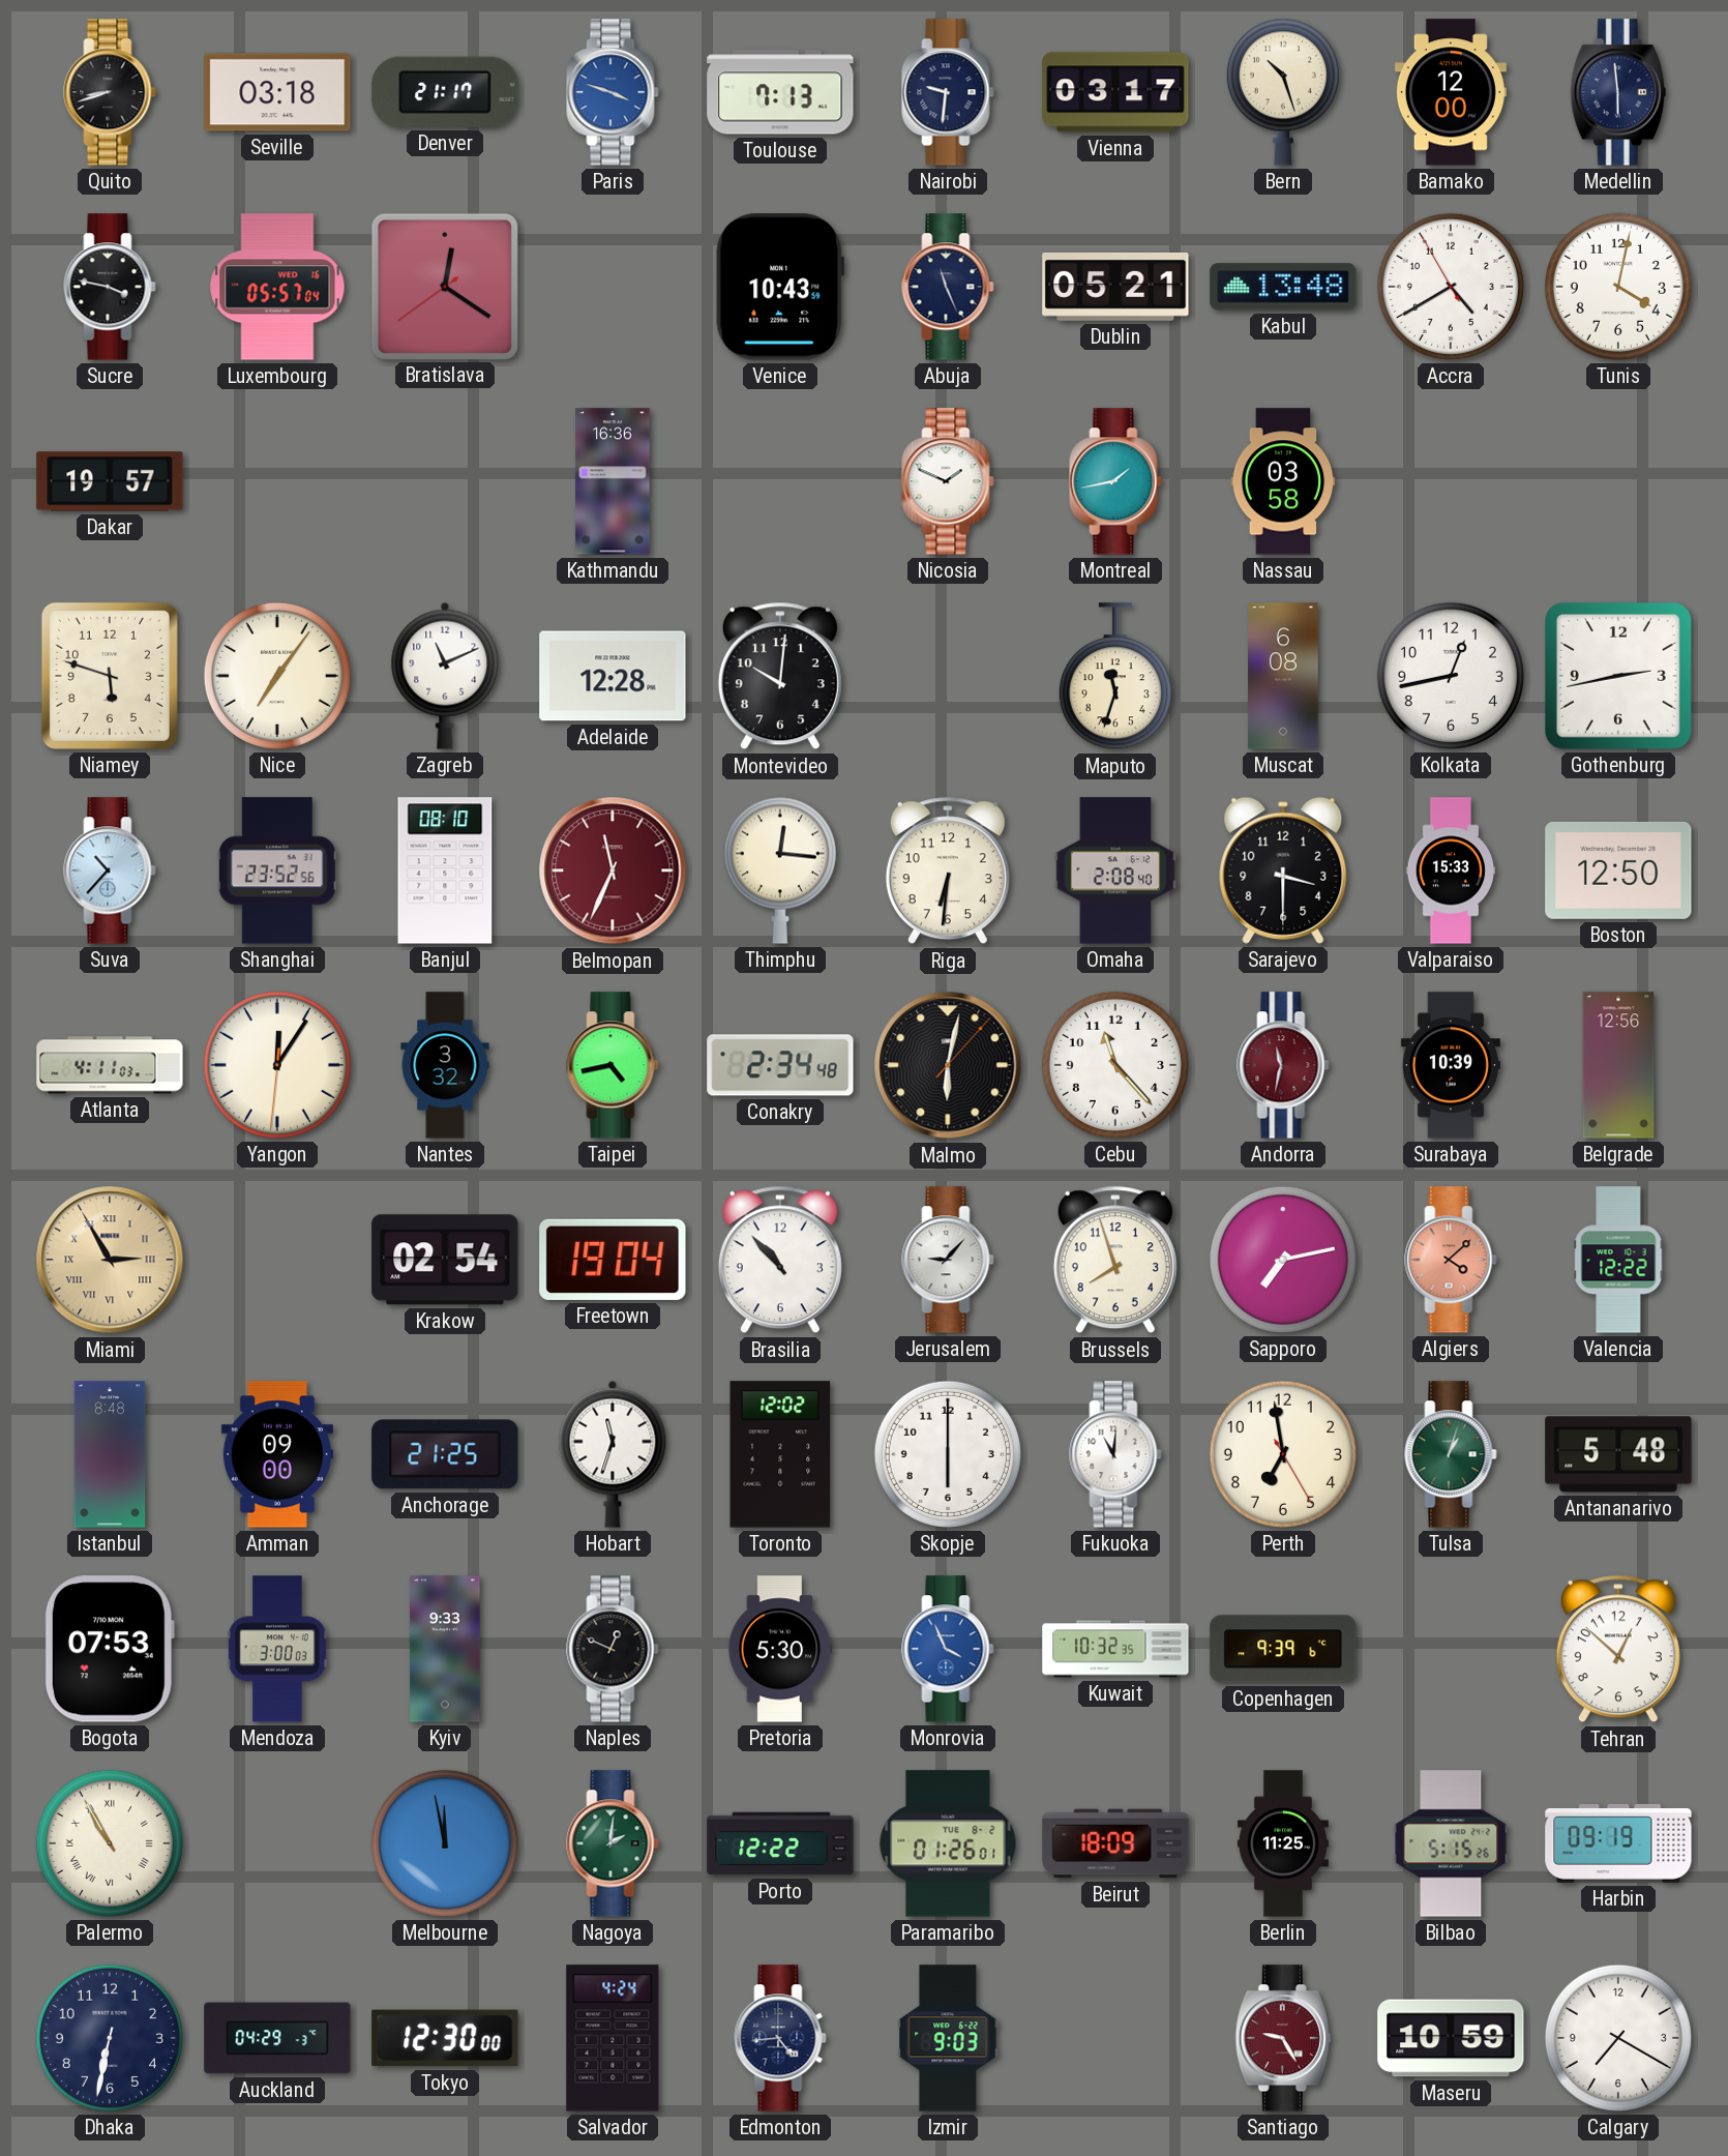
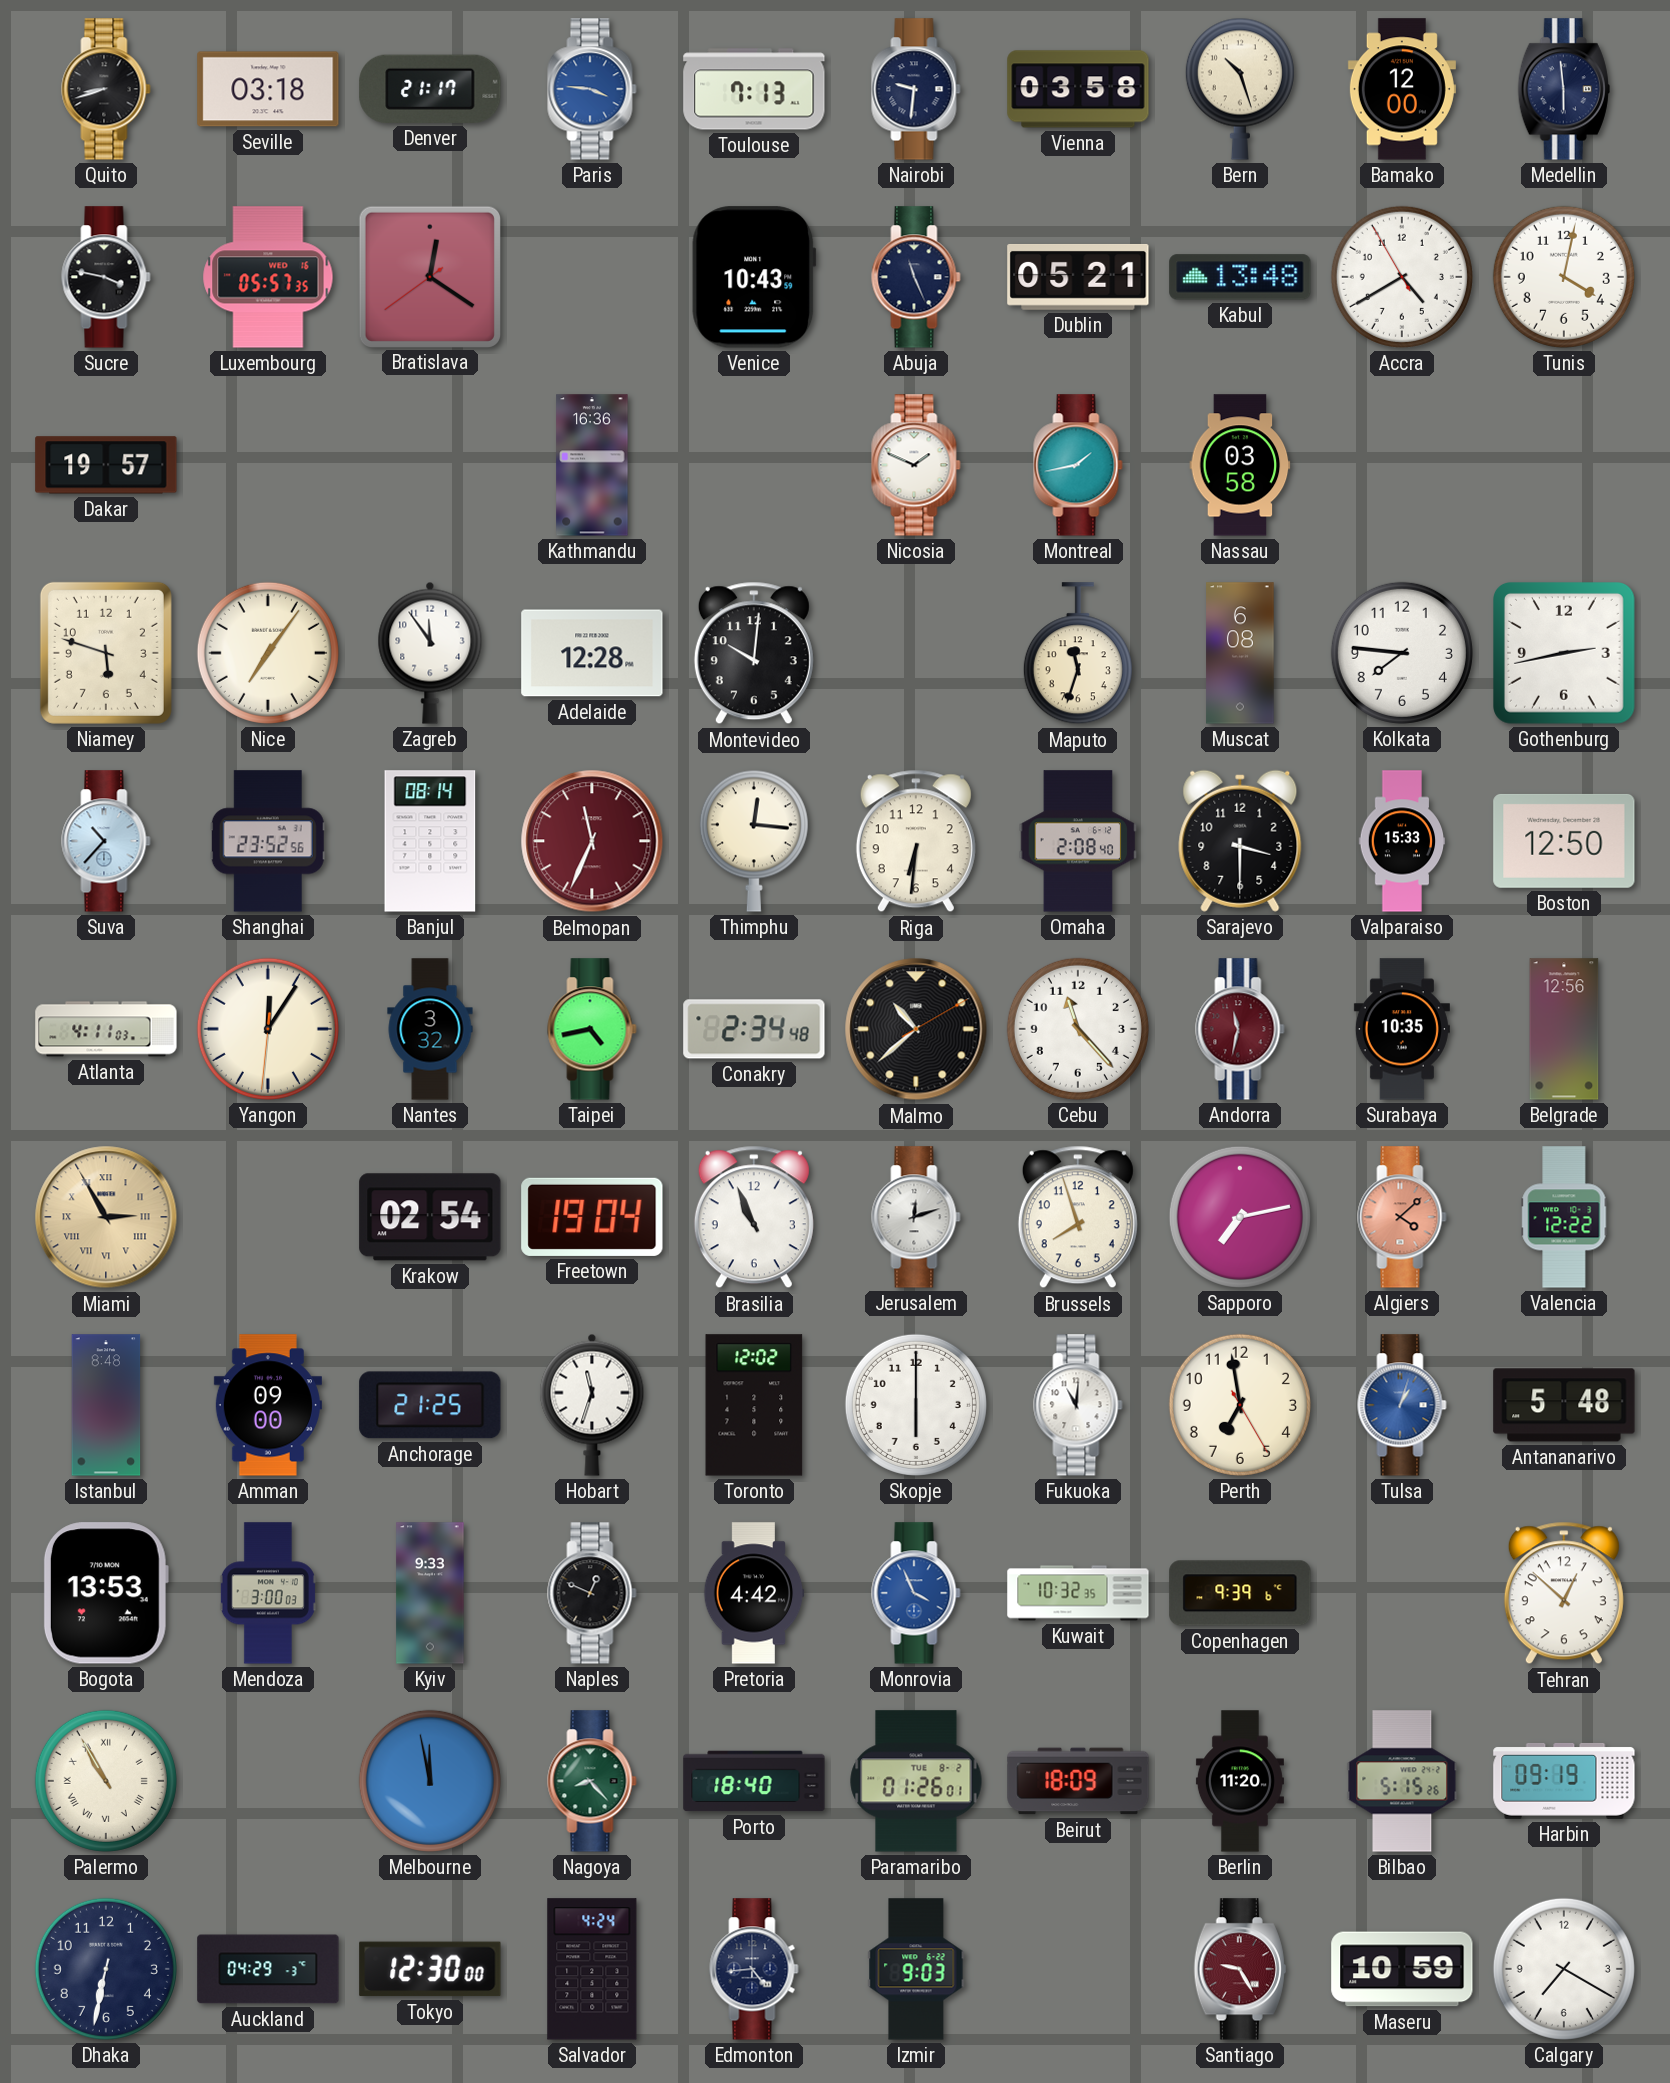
Paris: 3:48 -> 3:46
Vienna: 03:17 -> 03:58
Luxembourg: 05:57:04 -> 05:57:35
Zagreb: 11:11 -> 11:54
Kolkata: 12:43 -> 7:46
Banjul: 08:10 -> 08:14
Malmo: 6:02 -> 10:38
Surabaya: 10:39 -> 10:35
Brasilia: 10:53 -> 10:56
Jerusalem: 9:07 -> 12:12
Tulsa dial: green -> blue
Bogota: 07:53 -> 13:53
Pretoria: 5:30 -> 4:42
Nagoya: 2:01 -> 8:23
Porto: 12:22 -> 18:40
Berlin: 11:25 -> 11:20
